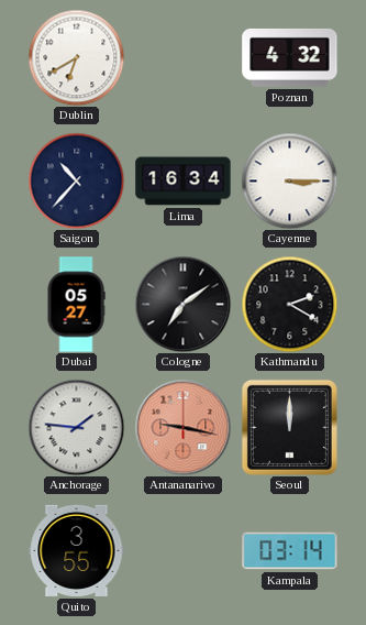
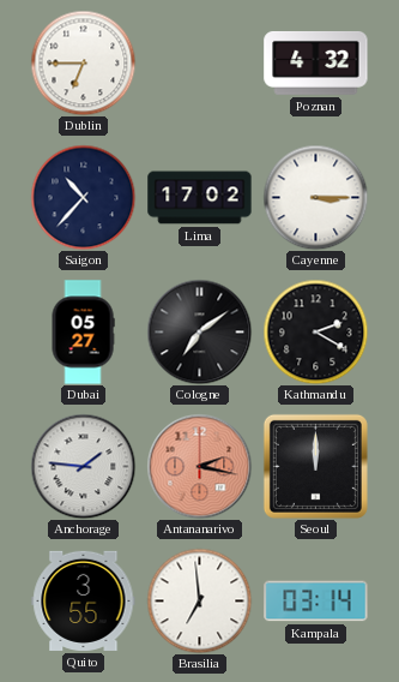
Dublin: 6:40 -> 6:45
Lima: 16:34 -> 17:02
Antananarivo: 9:17 -> 2:17
Brasilia: none -> 6:59
